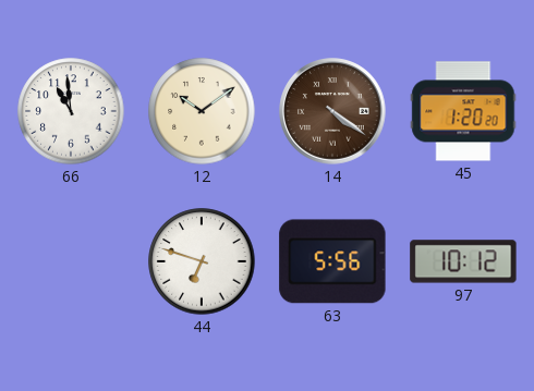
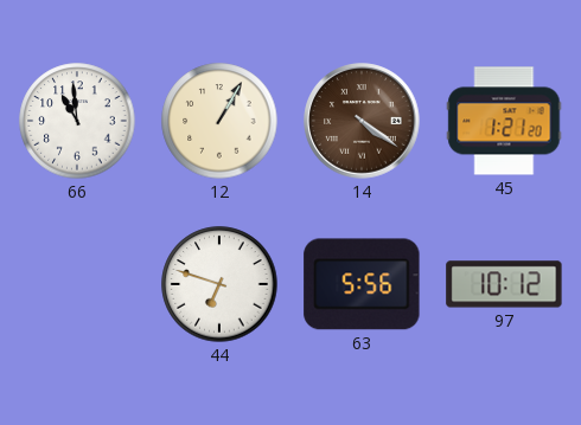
12: 10:09 -> 1:05
45: 1:20 -> 1:21
